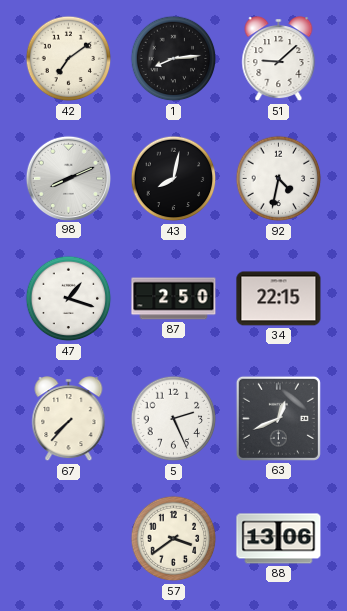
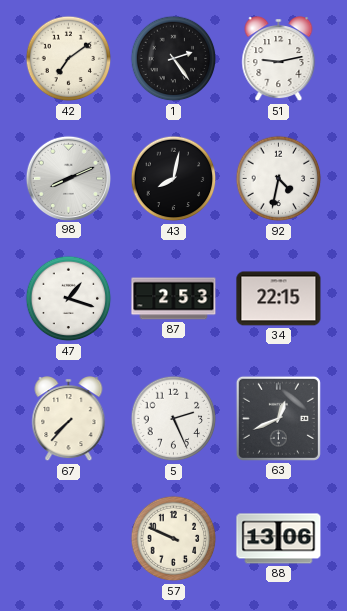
1: 8:14 -> 2:24
51: 9:08 -> 9:13
87: 2:50 -> 2:53
57: 3:39 -> 9:49
